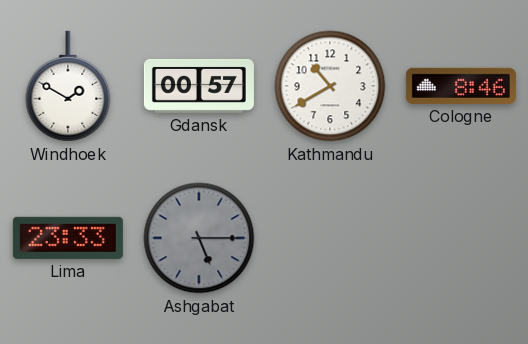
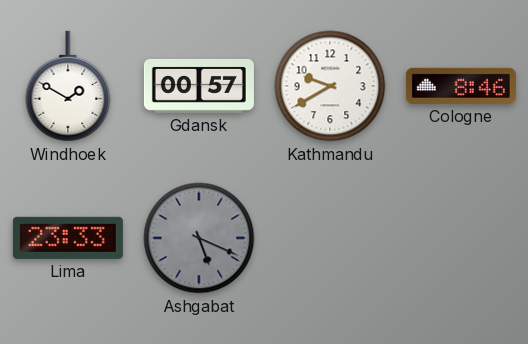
Kathmandu: 10:40 -> 9:40
Ashgabat: 5:15 -> 5:19
